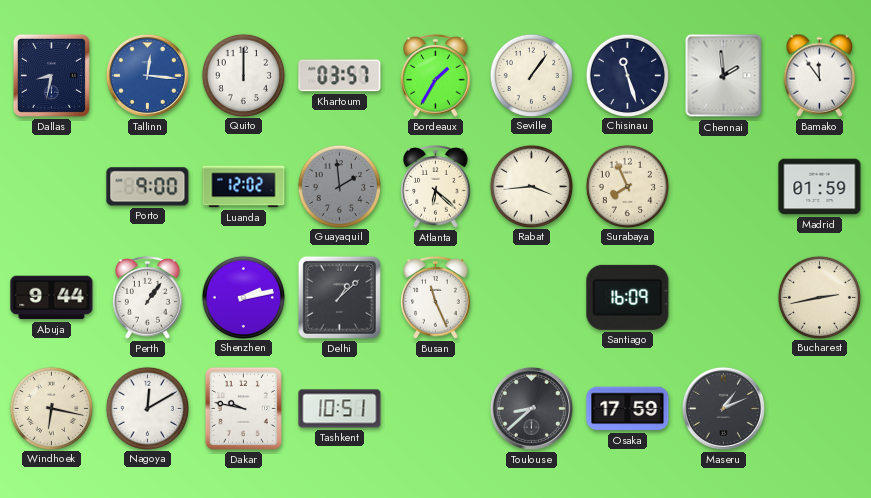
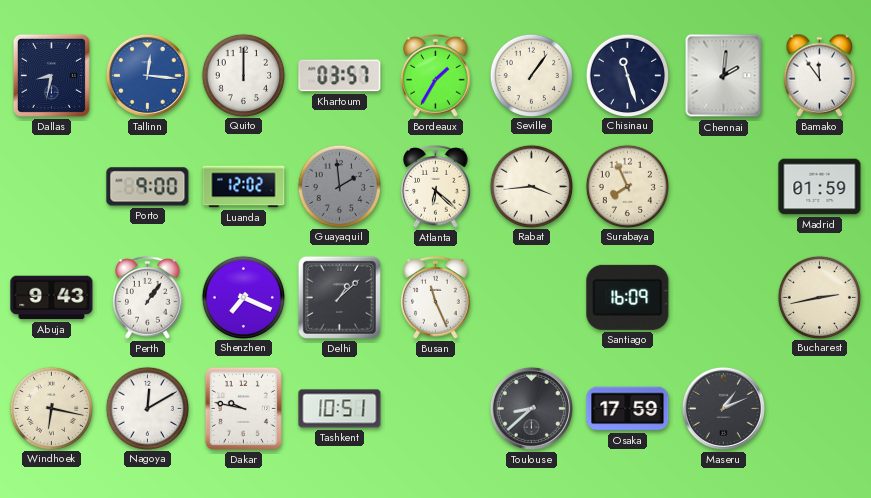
Chennai: 1:59 -> 2:01
Abuja: 9:44 -> 9:43
Shenzhen: 2:13 -> 7:19
